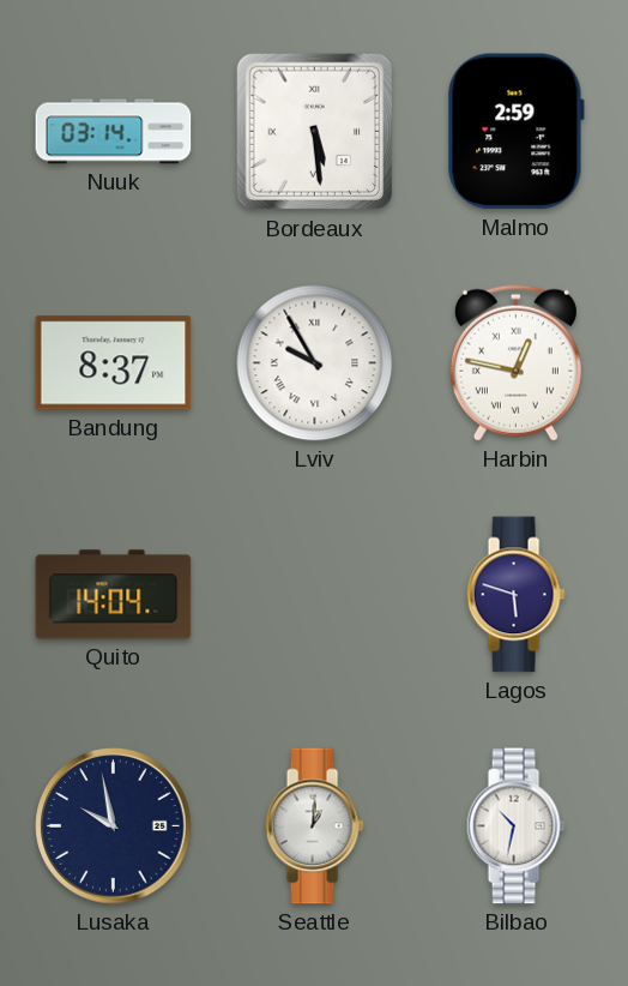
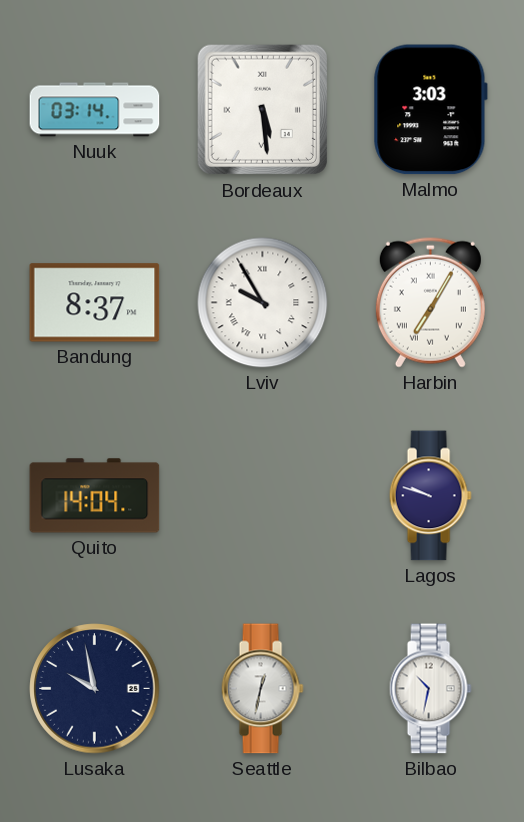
Malmo: 2:59 -> 3:03
Harbin: 12:47 -> 7:05
Lagos: 5:48 -> 9:48
Seattle: 1:01 -> 12:32
